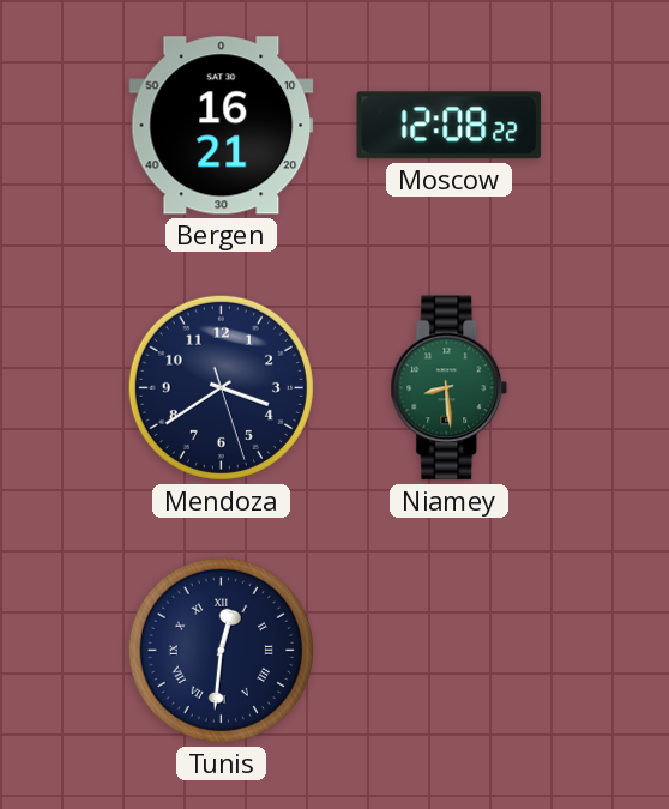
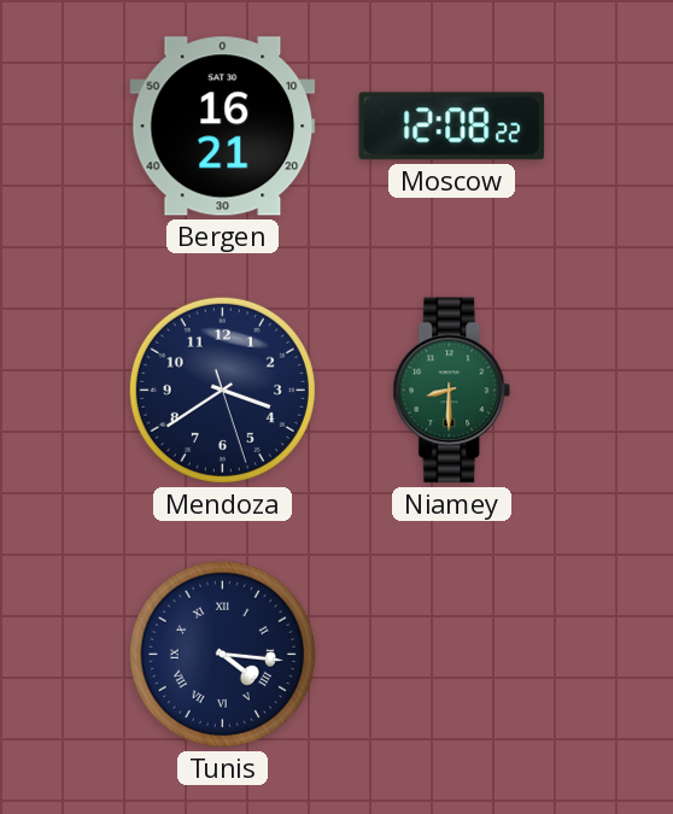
Niamey: 8:29 -> 8:30
Tunis: 12:31 -> 4:16
